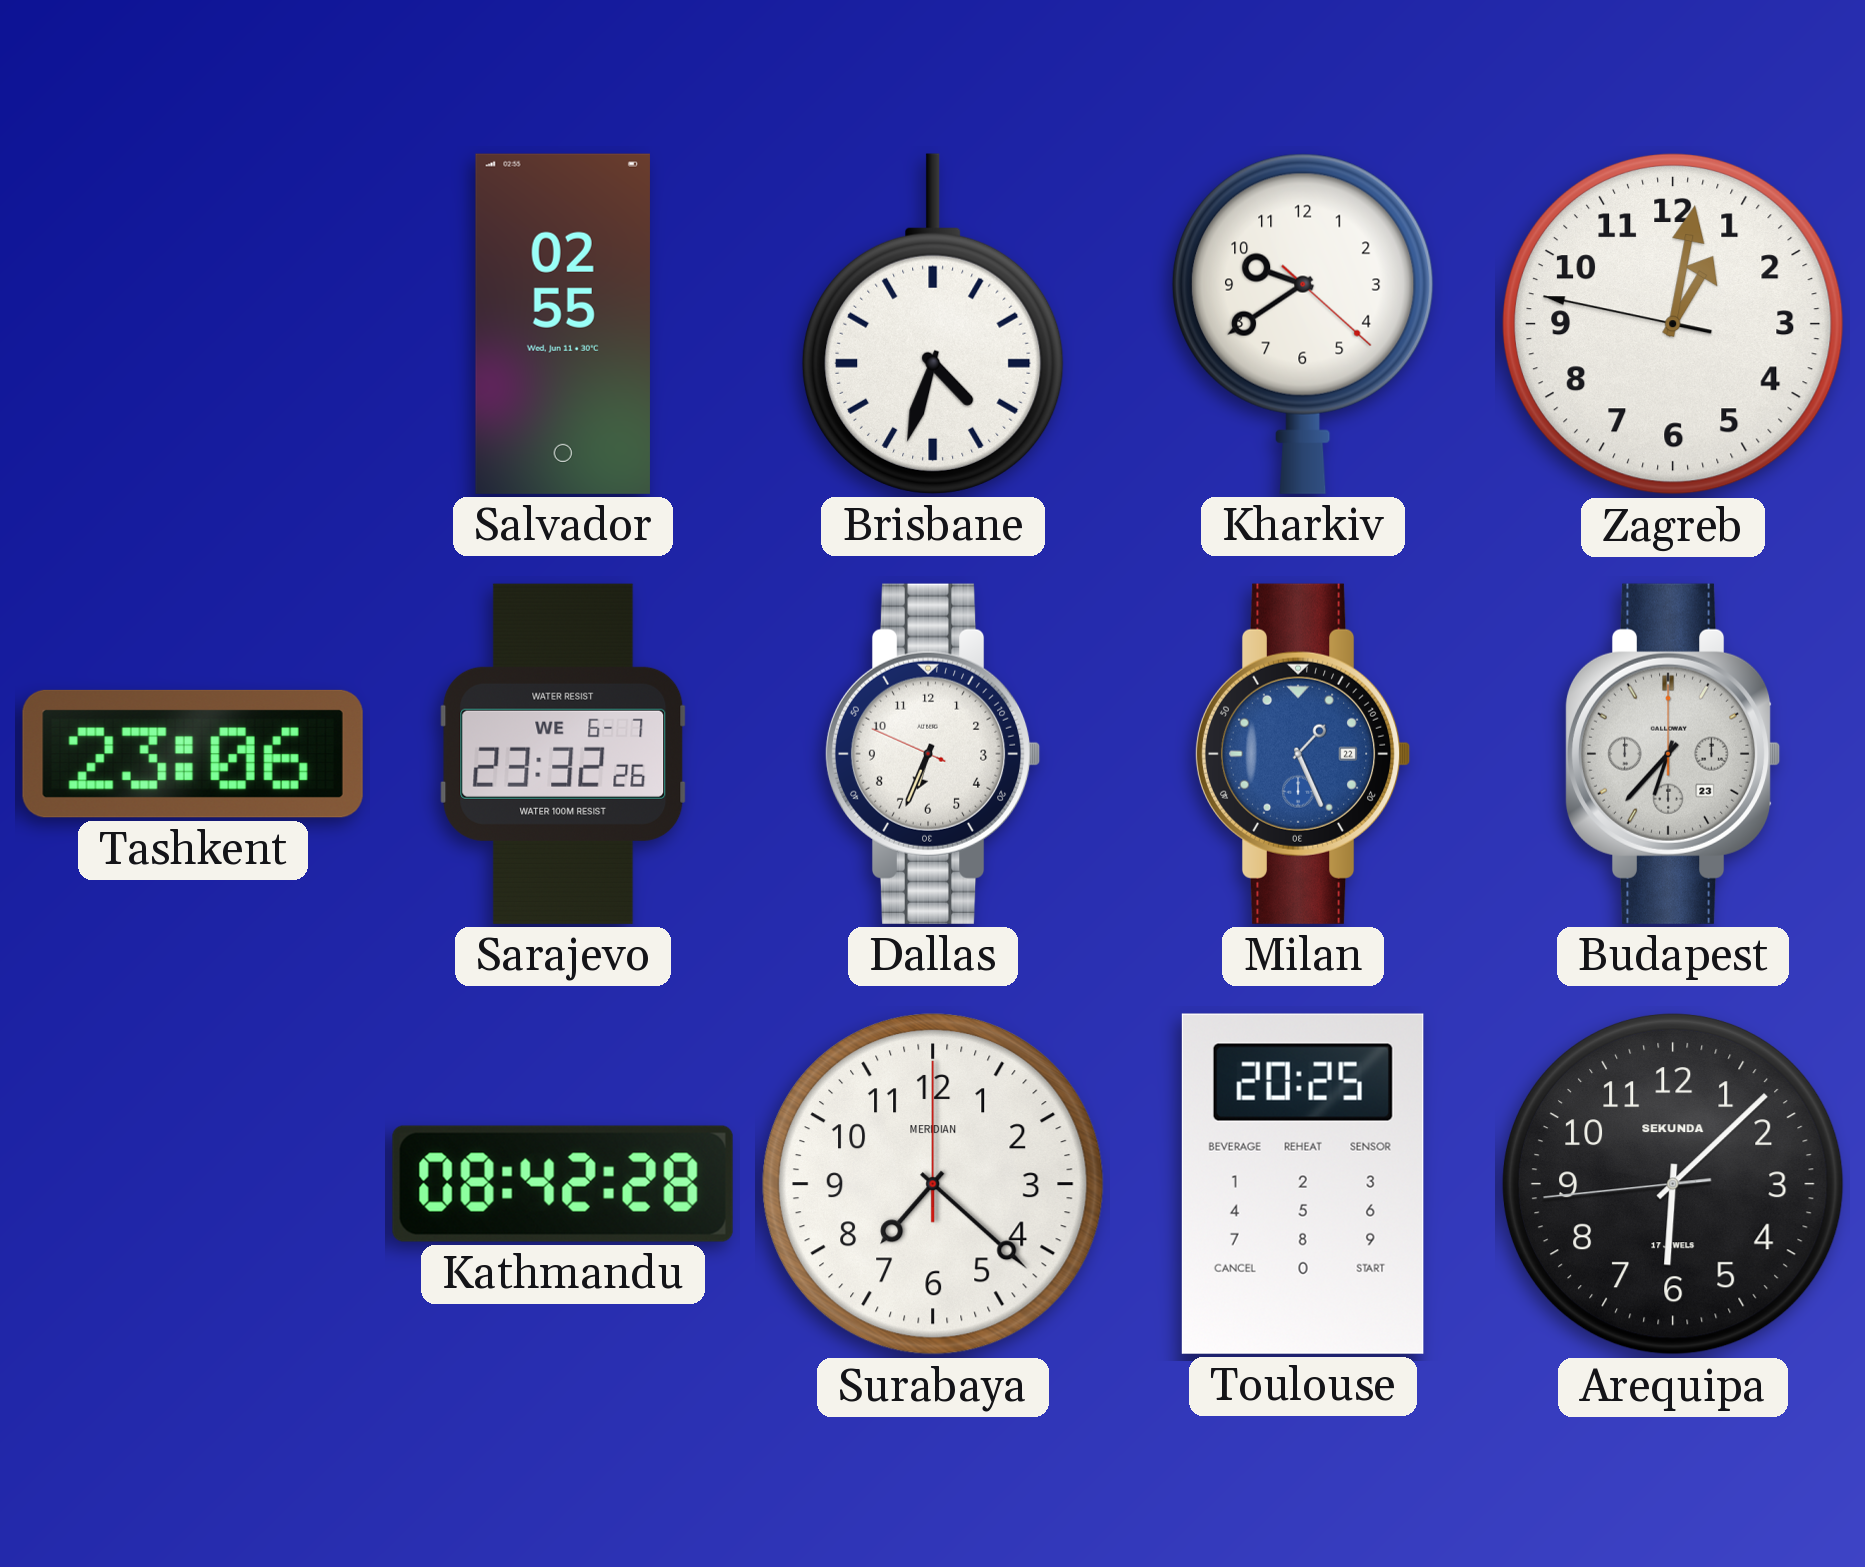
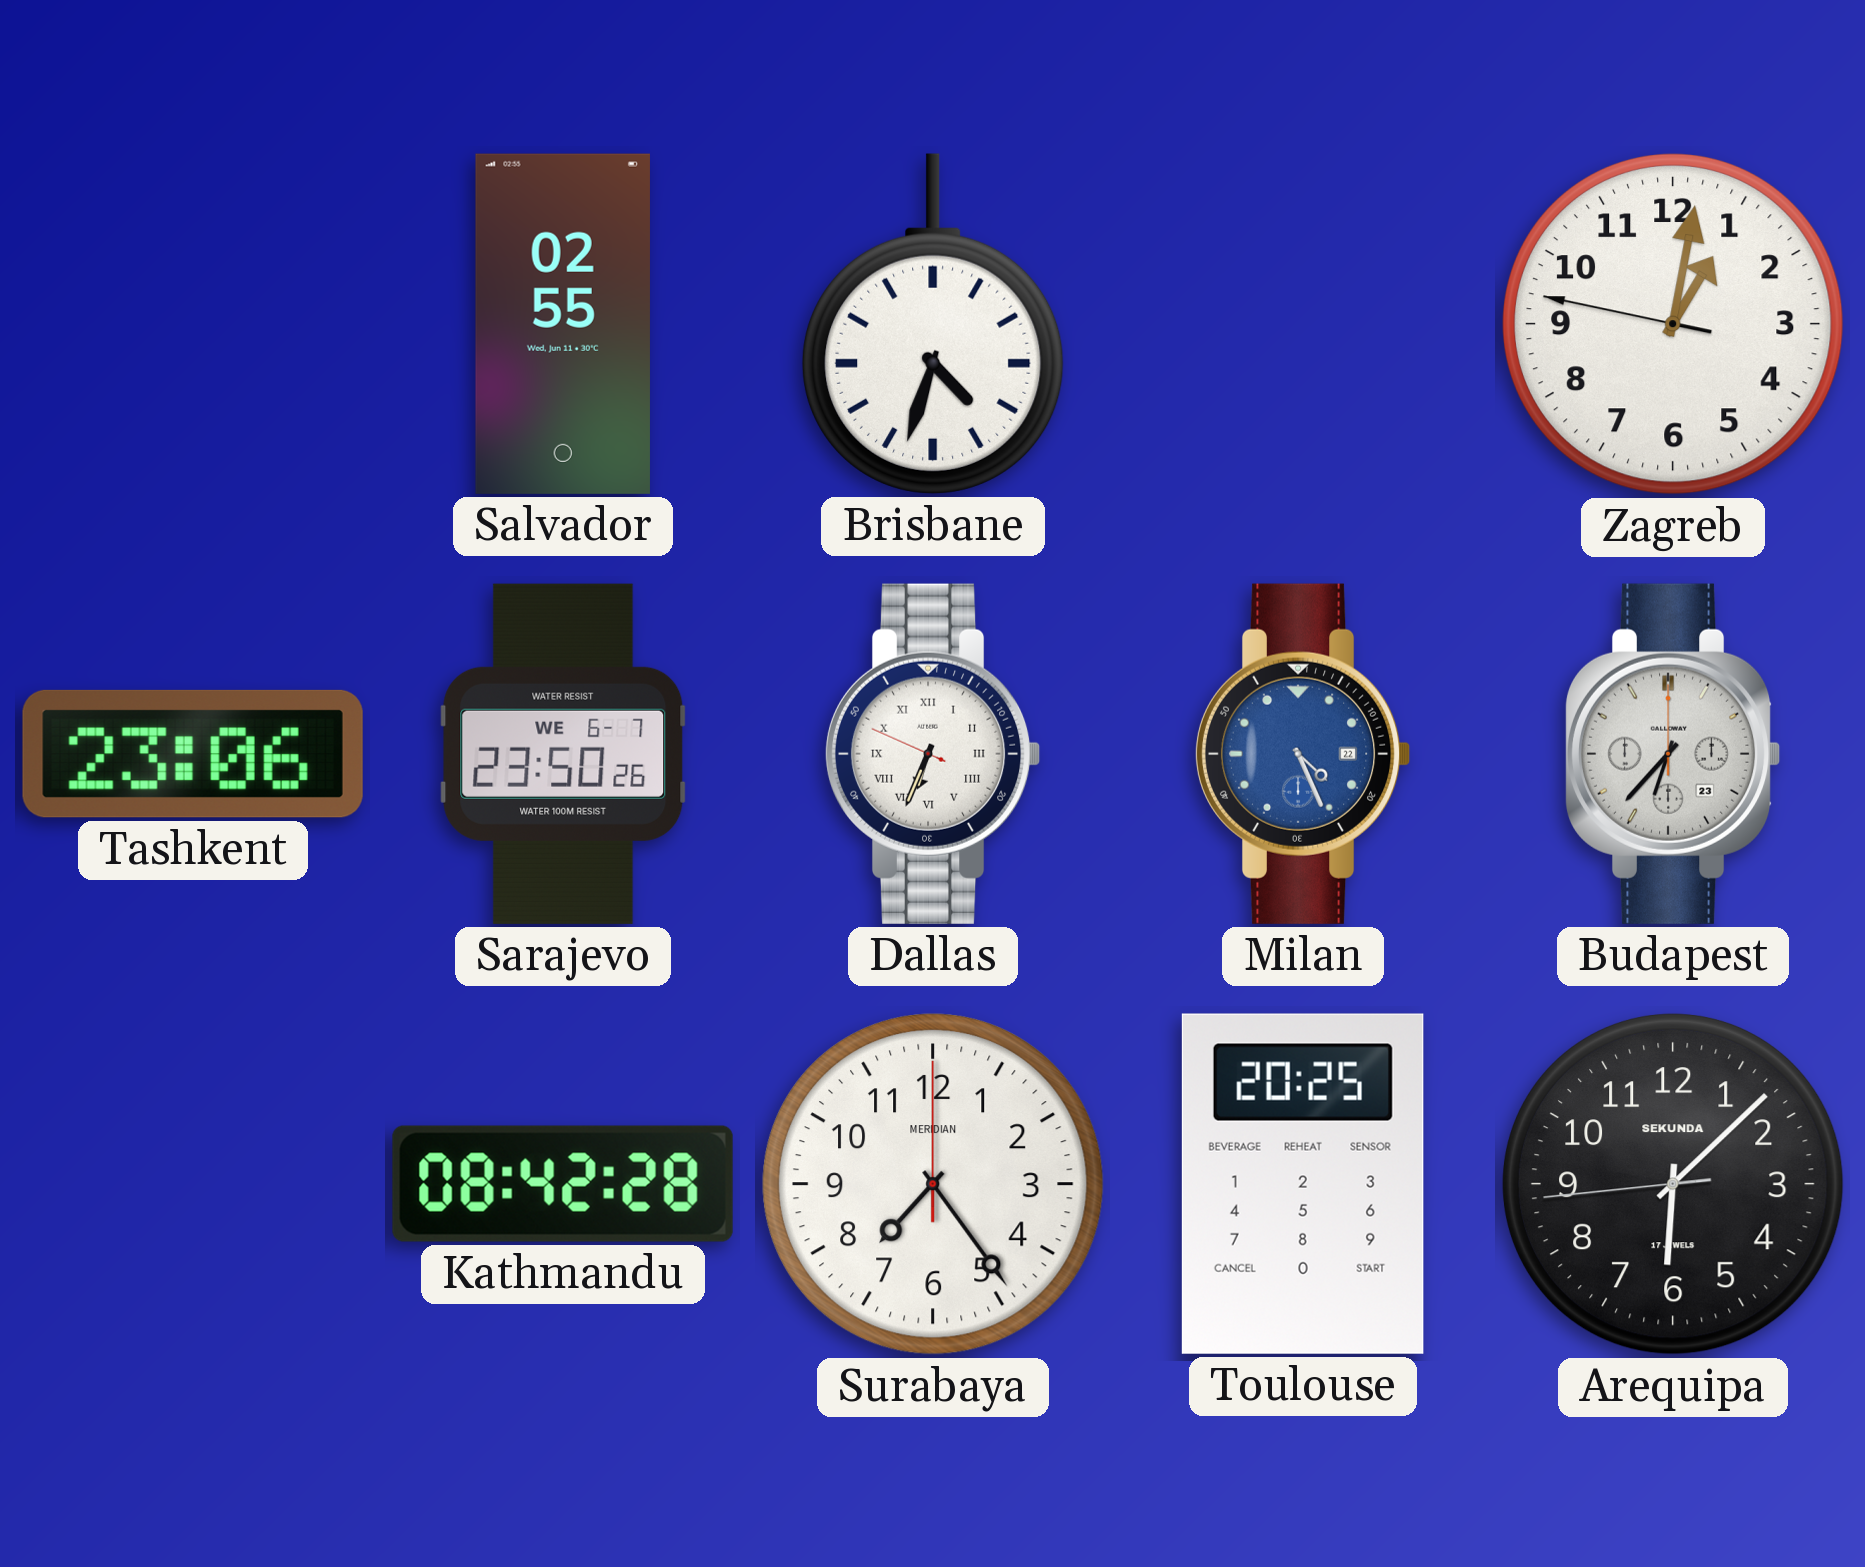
Kharkiv: 9:39 -> none
Sarajevo: 23:32 -> 23:50
Dallas numerals: Arabic -> Roman
Milan: 1:26 -> 4:26
Surabaya: 7:22 -> 7:24
